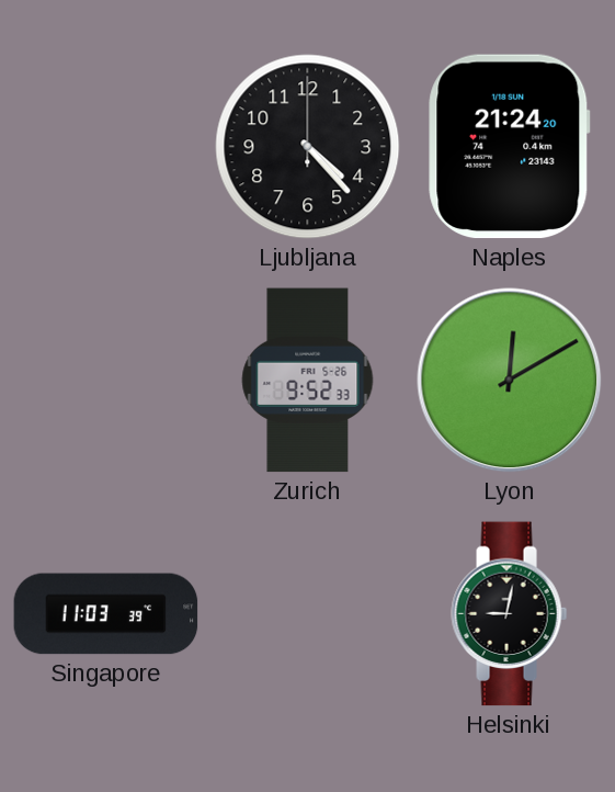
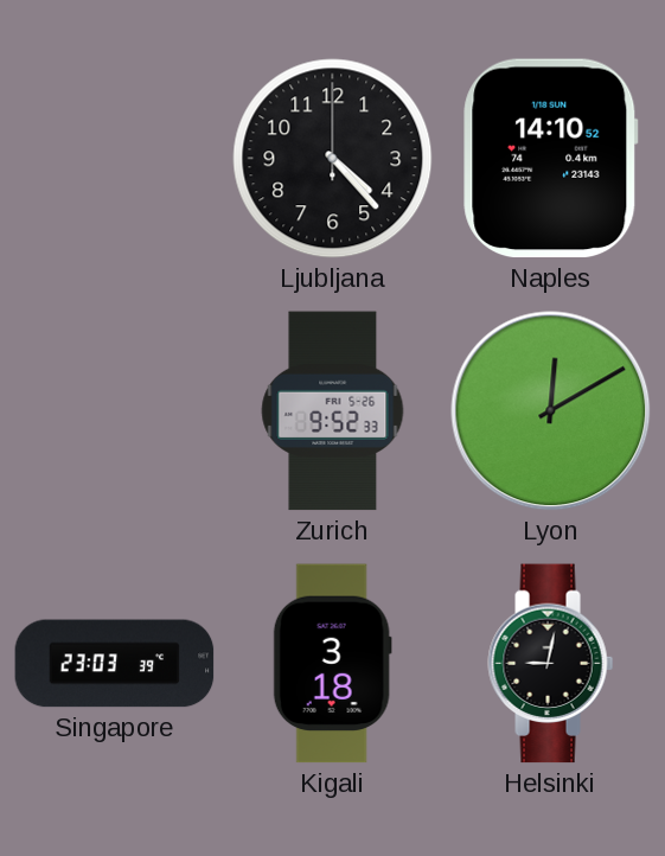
Naples: 21:24 -> 14:10
Singapore: 11:03 -> 23:03
Kigali: none -> 3:18
